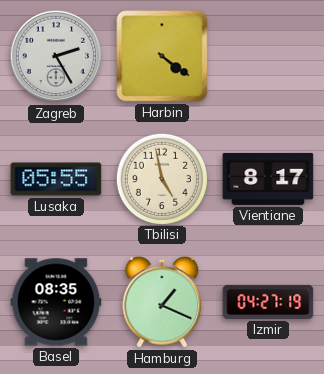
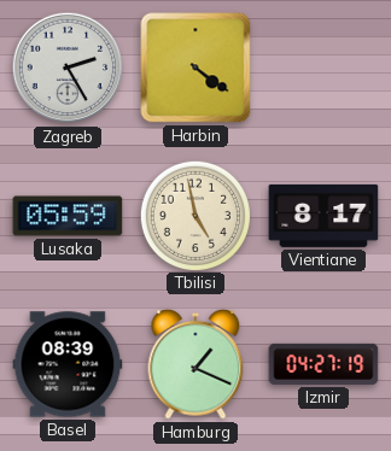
Lusaka: 05:55 -> 05:59
Basel: 08:35 -> 08:39
